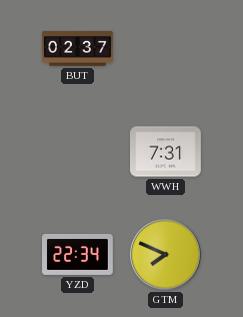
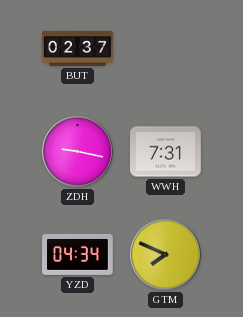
ZDH: none -> 9:17
YZD: 22:34 -> 04:34
